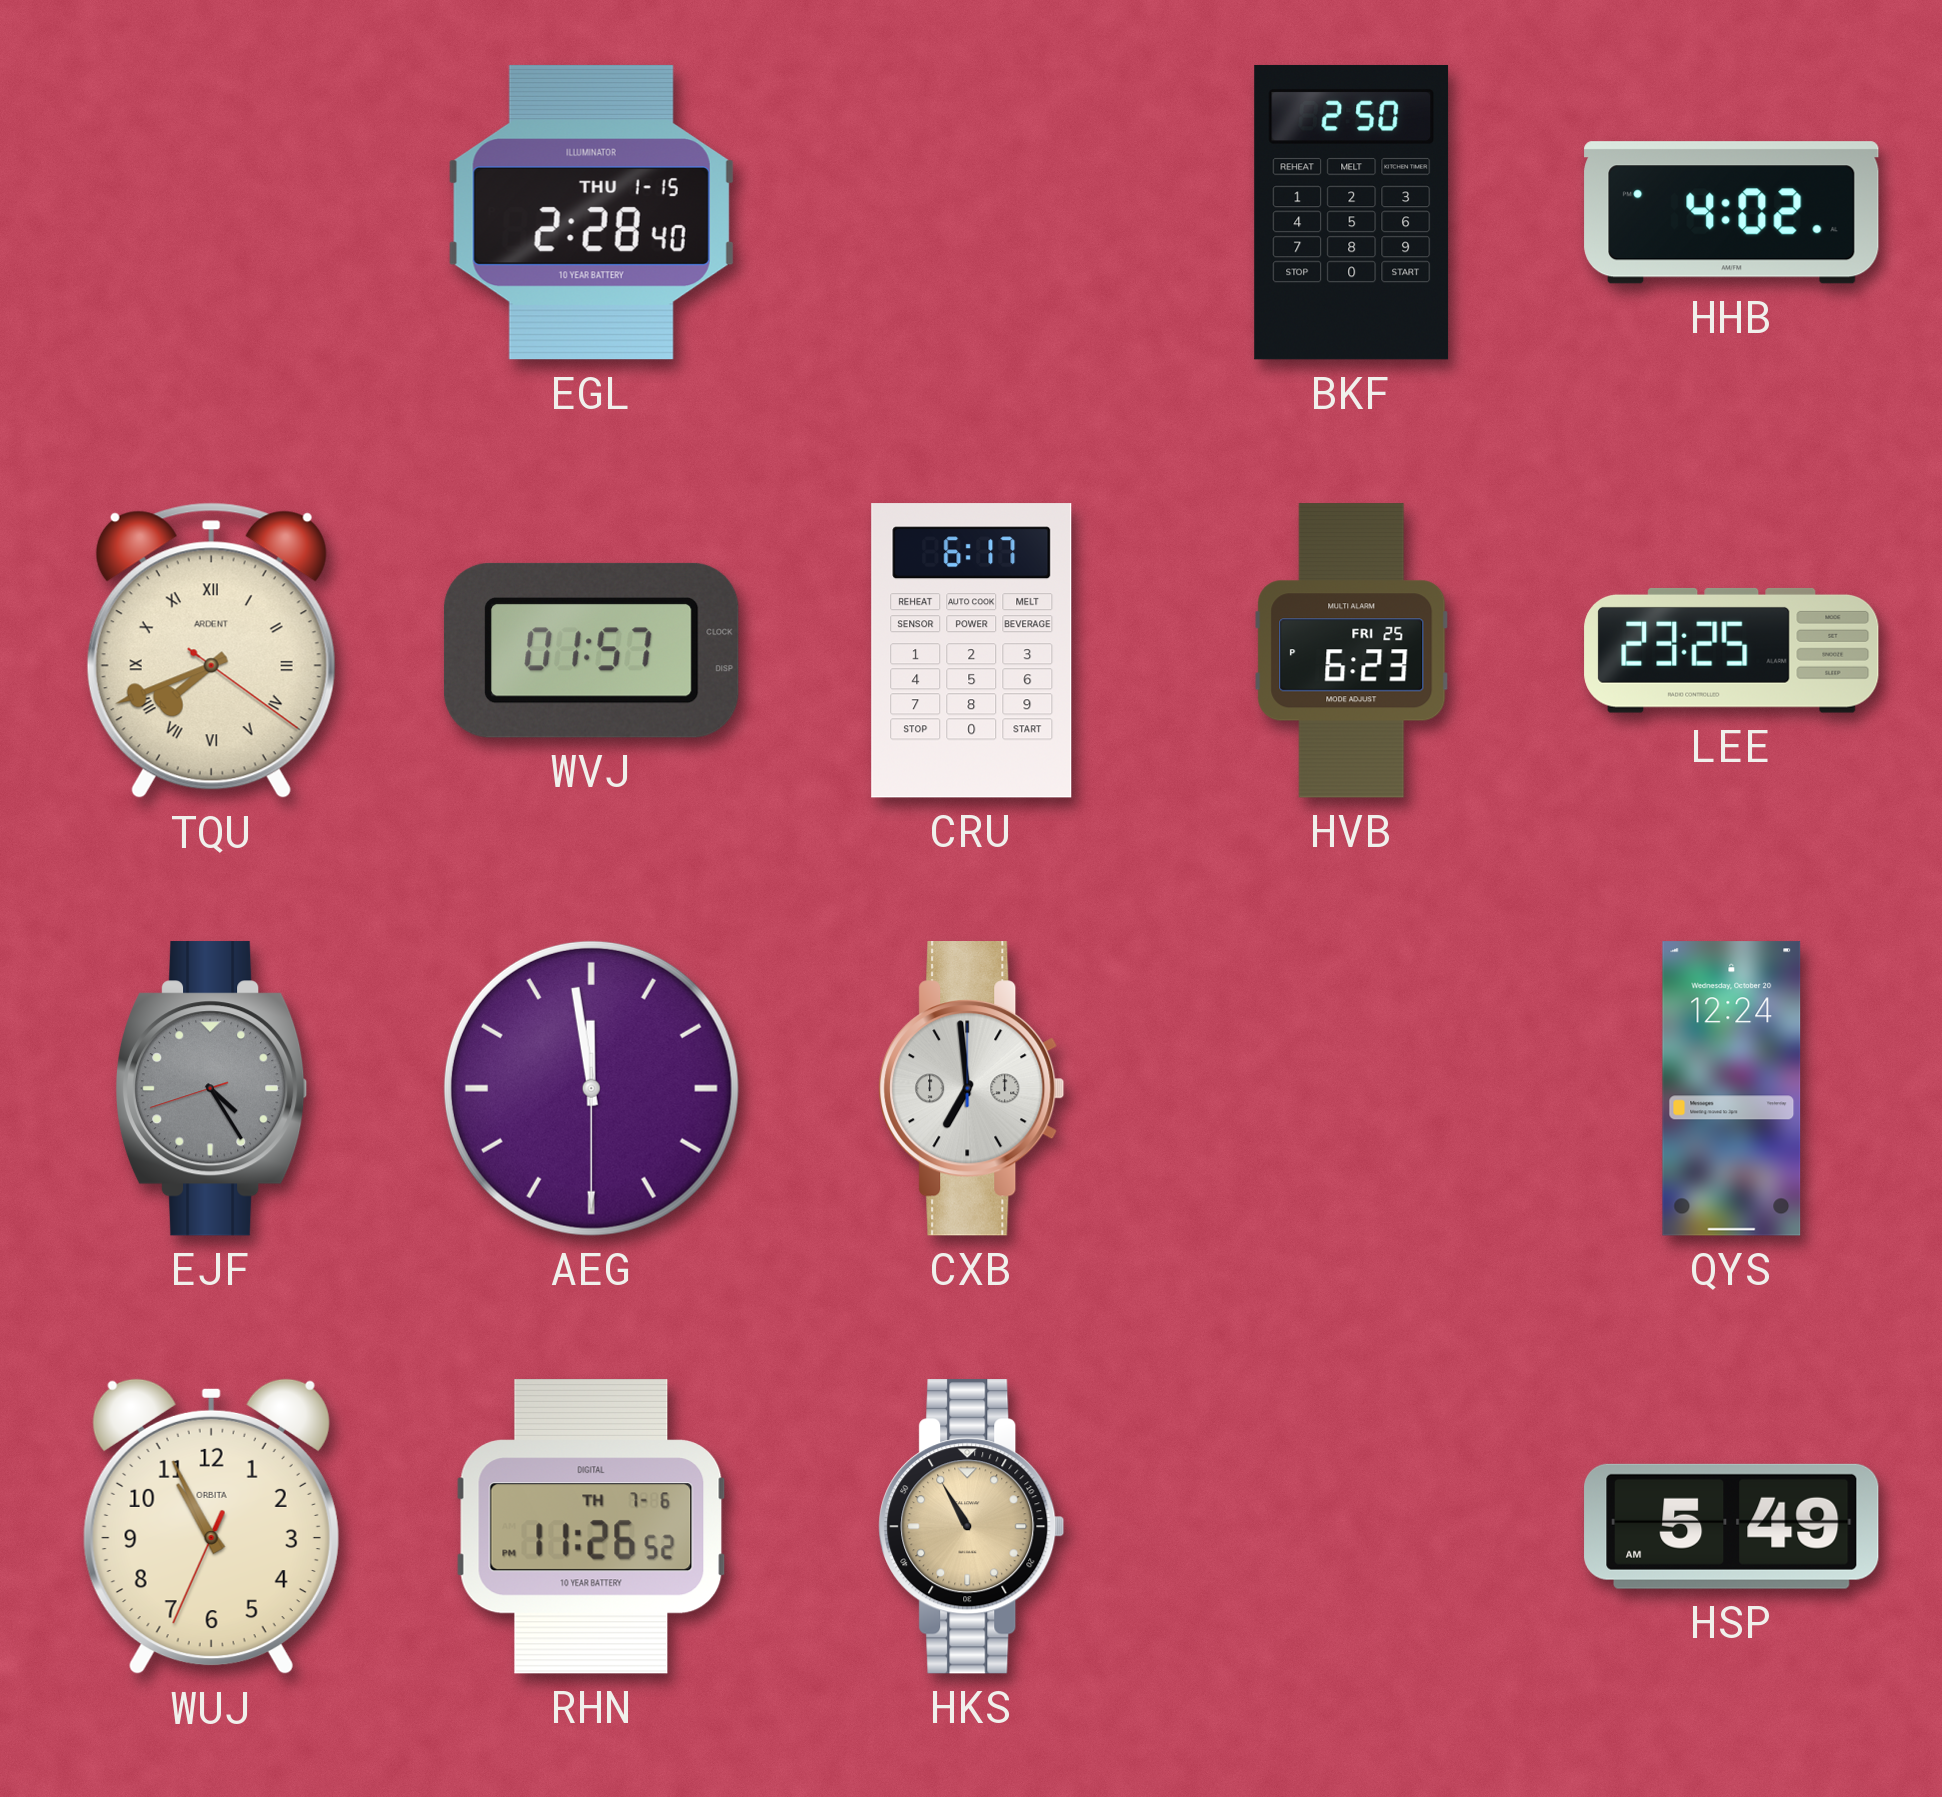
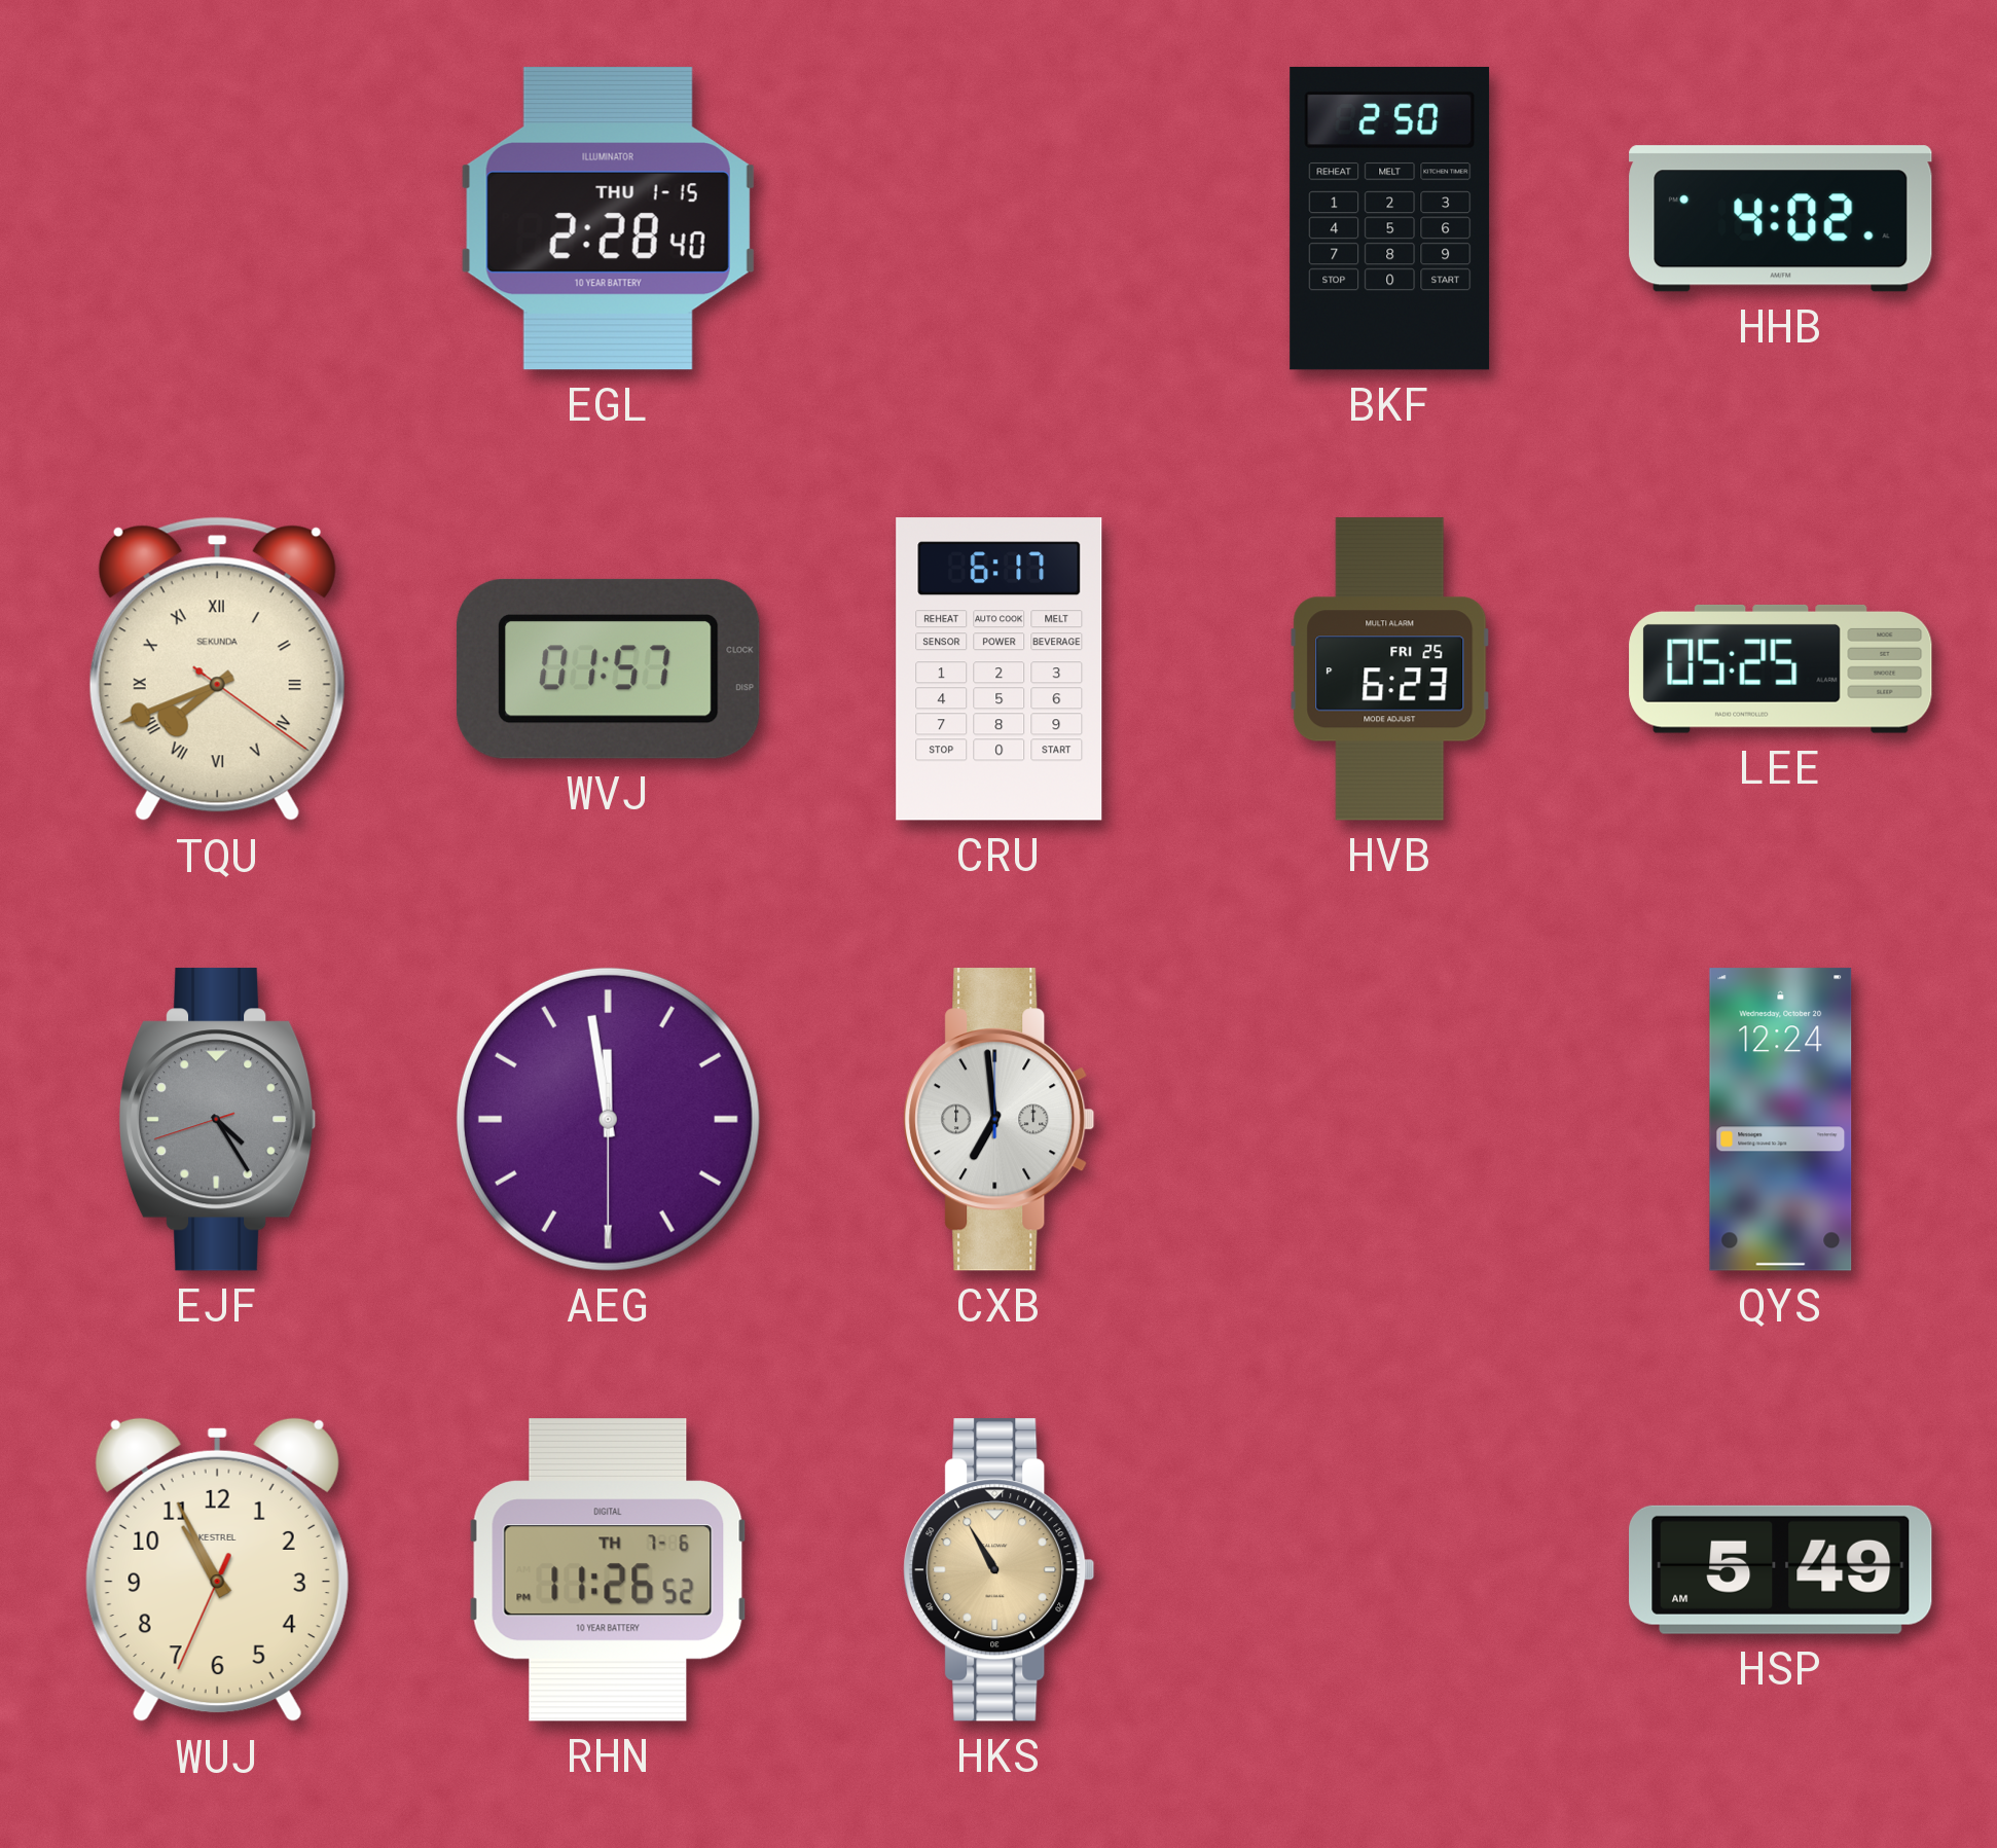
TQU brand: ARDENT -> SEKUNDA
LEE: 23:25 -> 05:25
WUJ brand: ORBITA -> KESTREL
